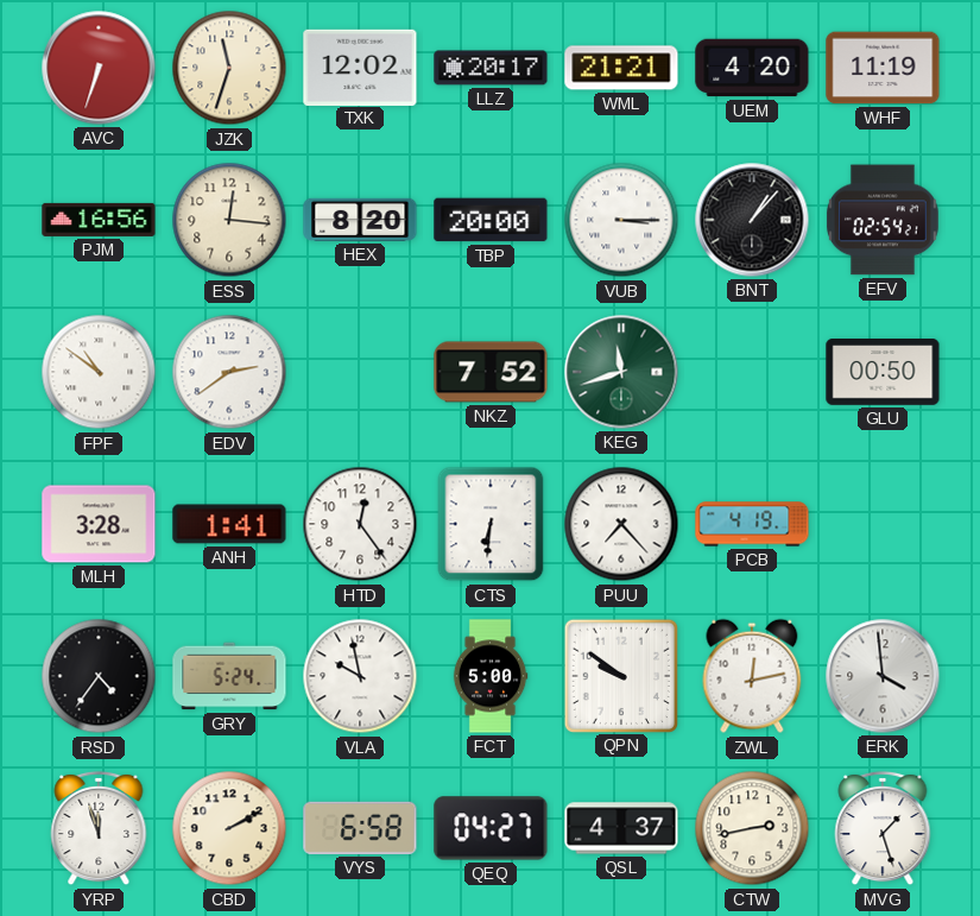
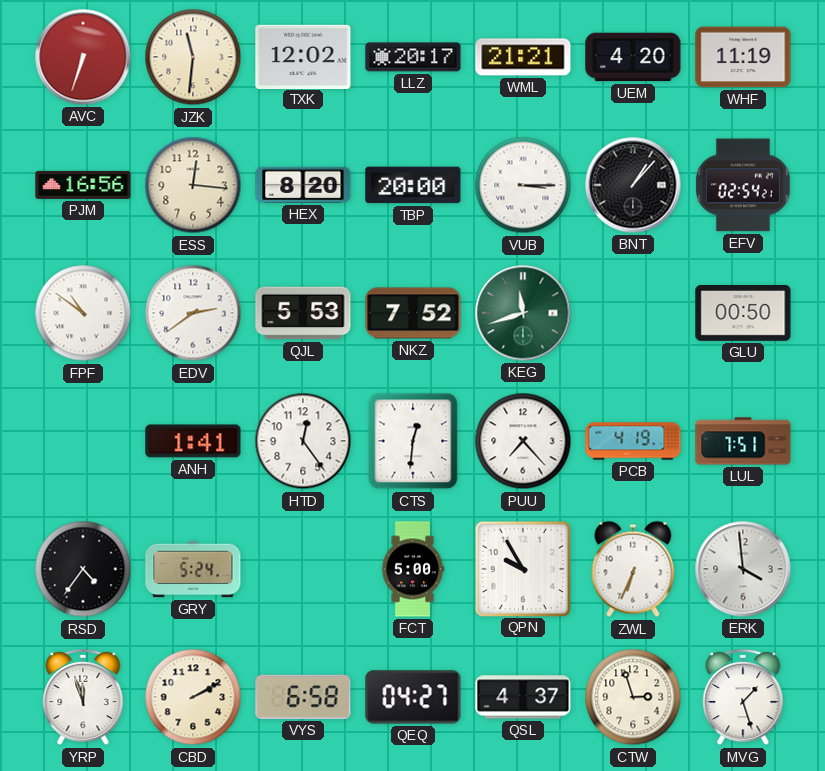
JZK: 11:33 -> 11:31
QJL: none -> 5:53
MLH: 3:28 -> none
CTS: 6:31 -> 12:31
LUL: none -> 7:51
VLA: 9:58 -> none
QPN: 9:51 -> 9:55
ZWL: 12:13 -> 6:34
CTW: 2:43 -> 2:57
